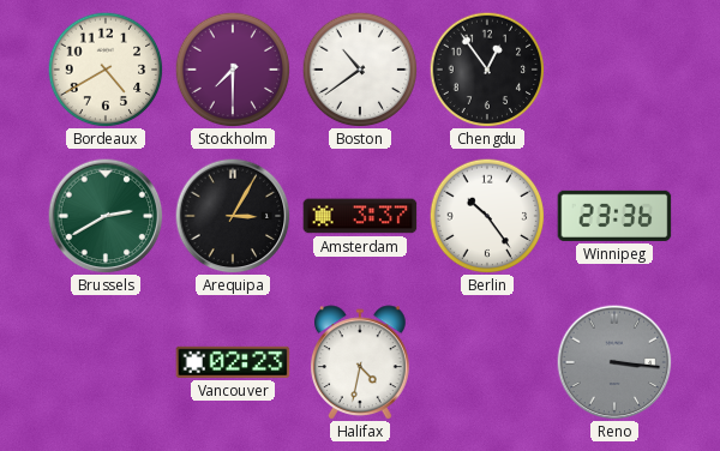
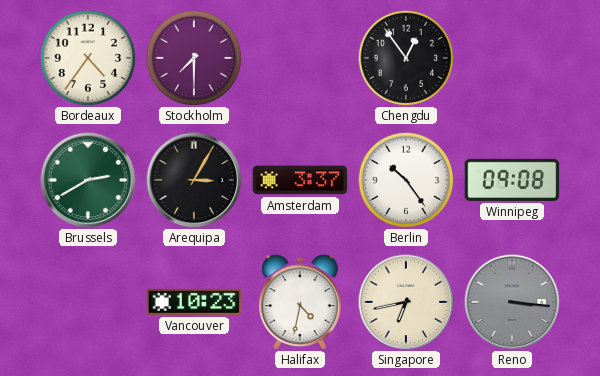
Bordeaux: 4:40 -> 4:36
Boston: 10:39 -> none
Winnipeg: 23:36 -> 09:08
Vancouver: 02:23 -> 10:23
Singapore: none -> 6:43
